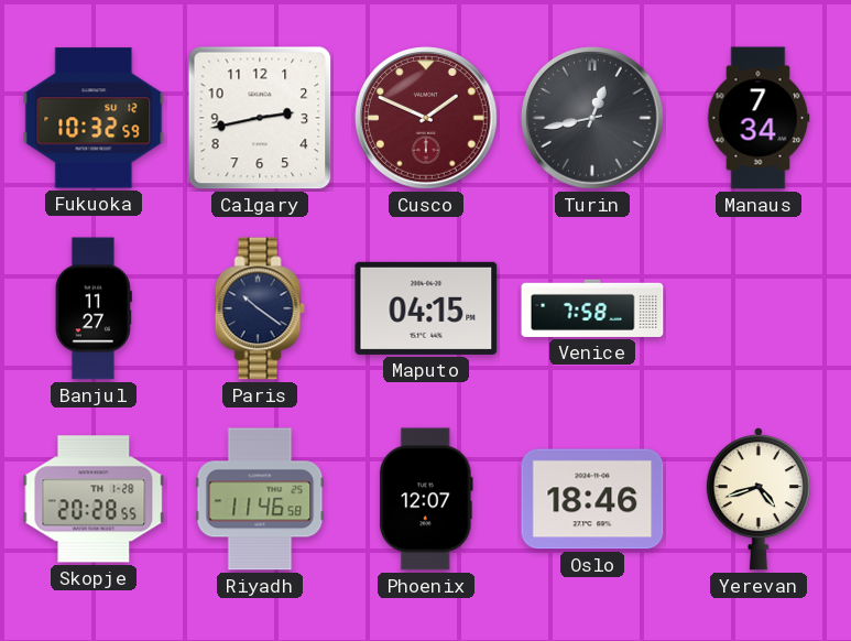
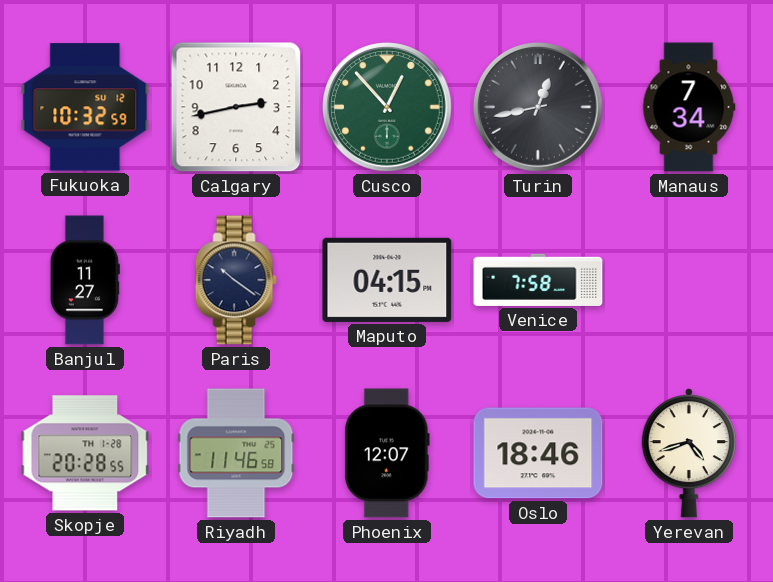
Cusco: 1:49 -> 12:53
Cusco dial: burgundy -> green
